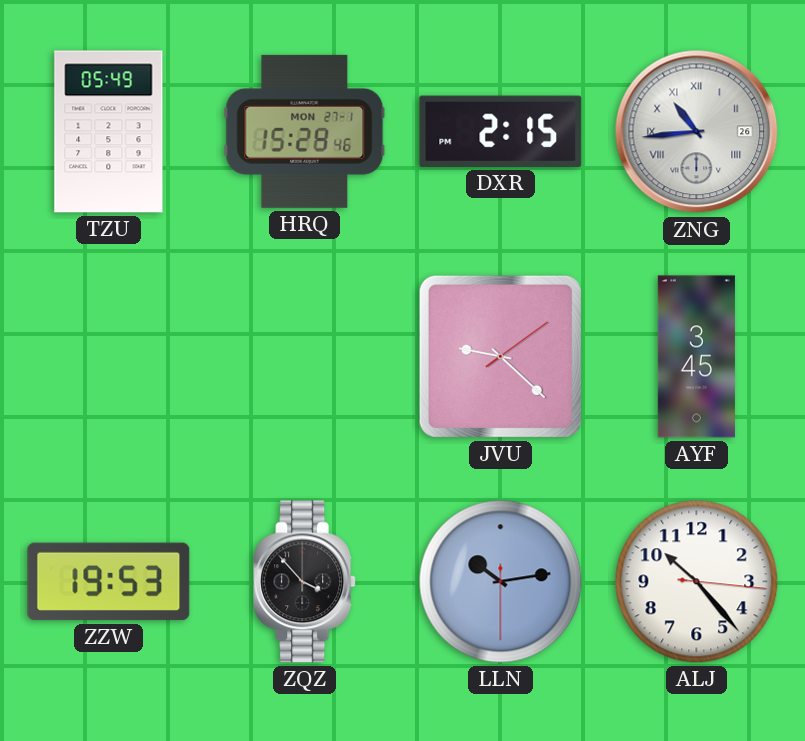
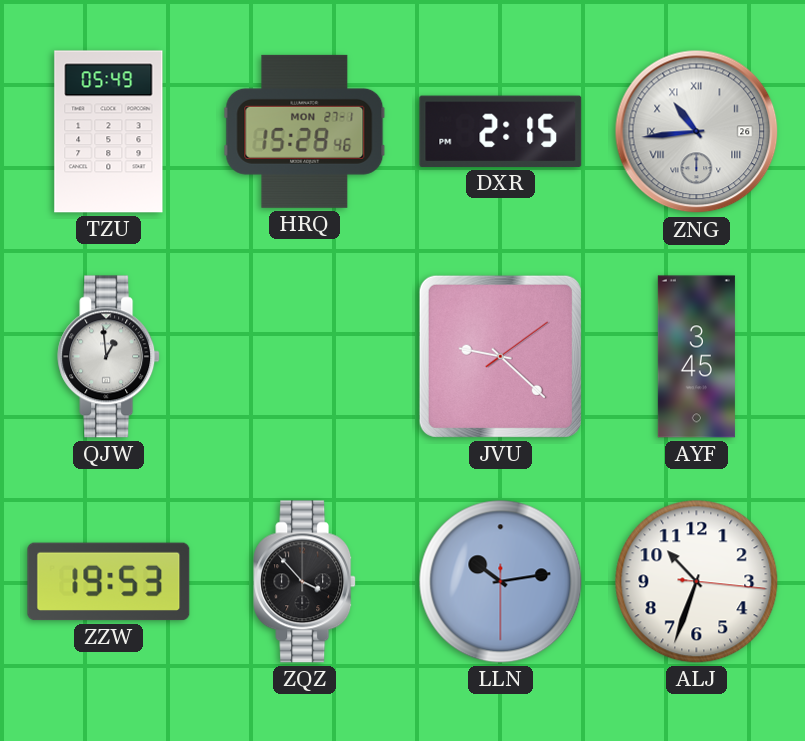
QJW: none -> 12:59
ALJ: 10:23 -> 10:33
